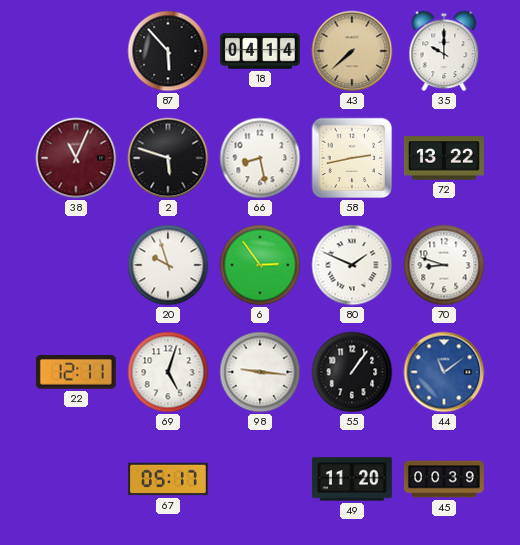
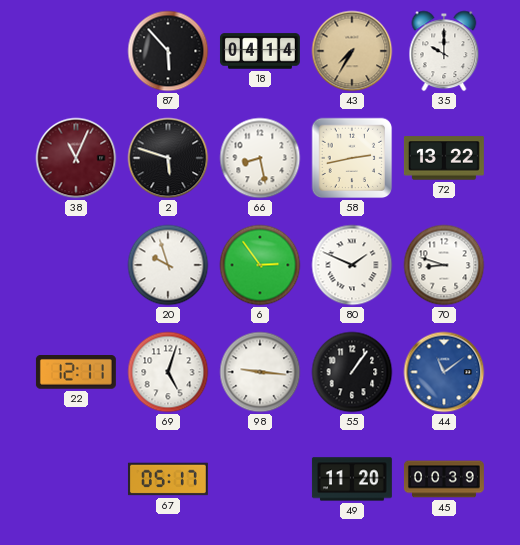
43: 7:38 -> 7:35
